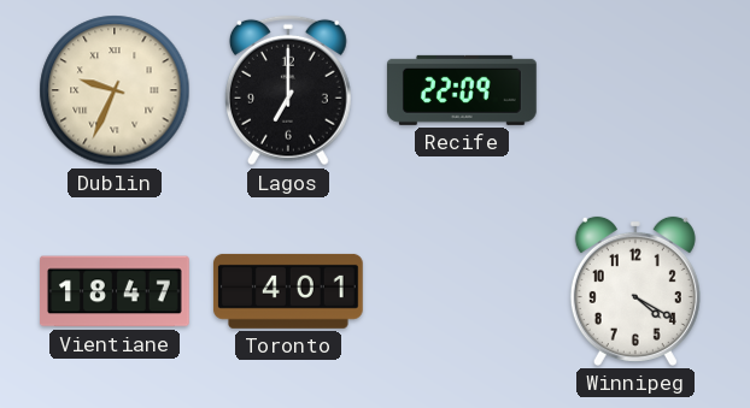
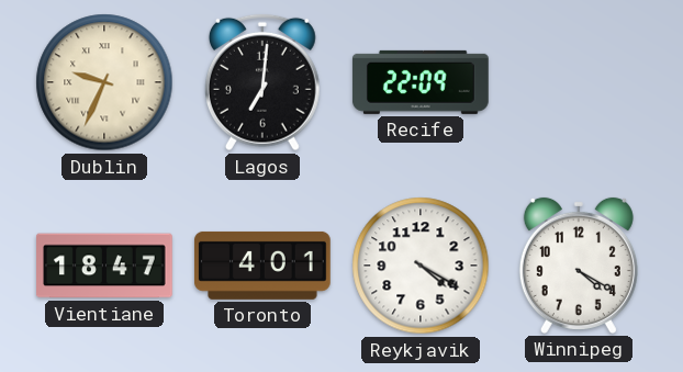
Lagos: 7:00 -> 7:01
Reykjavik: none -> 4:20
